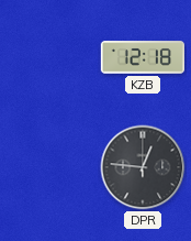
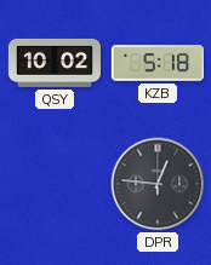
QSY: none -> 10:02
KZB: 12:18 -> 5:18
